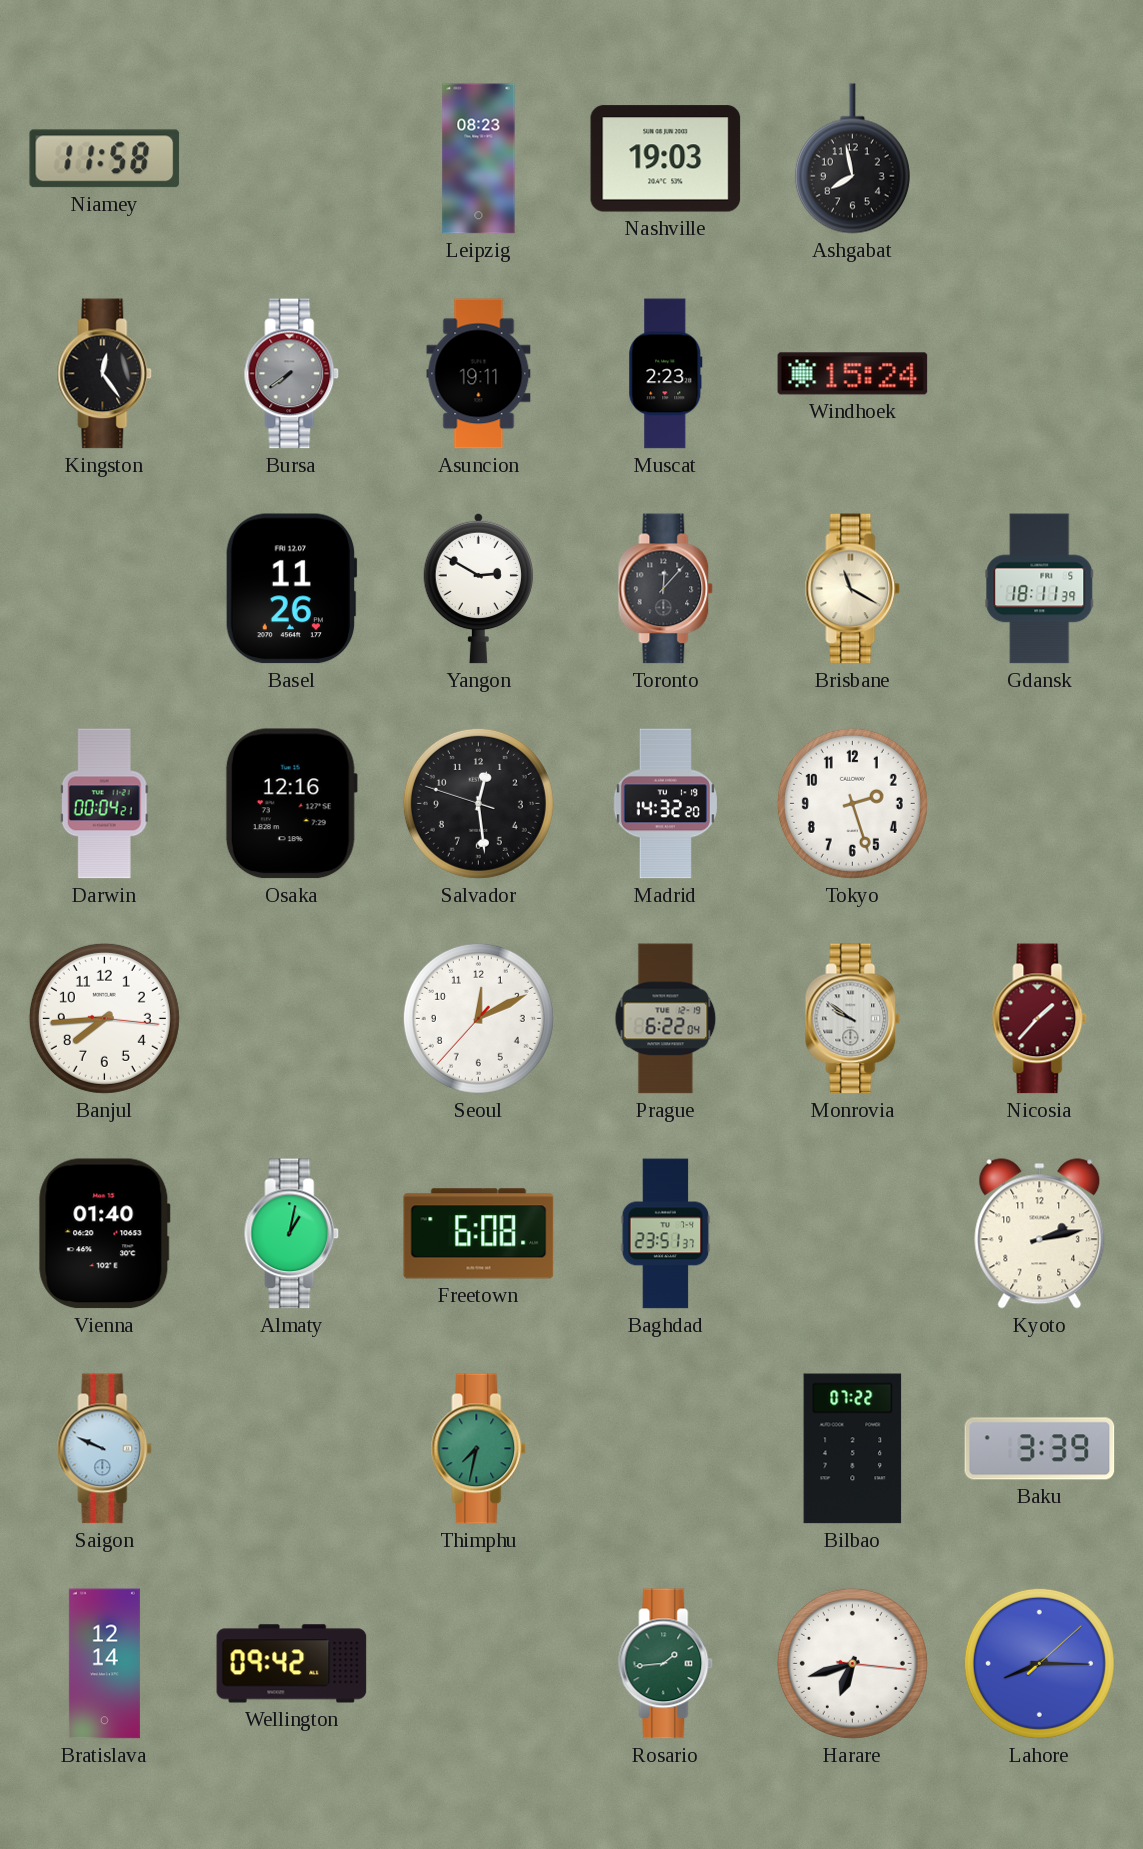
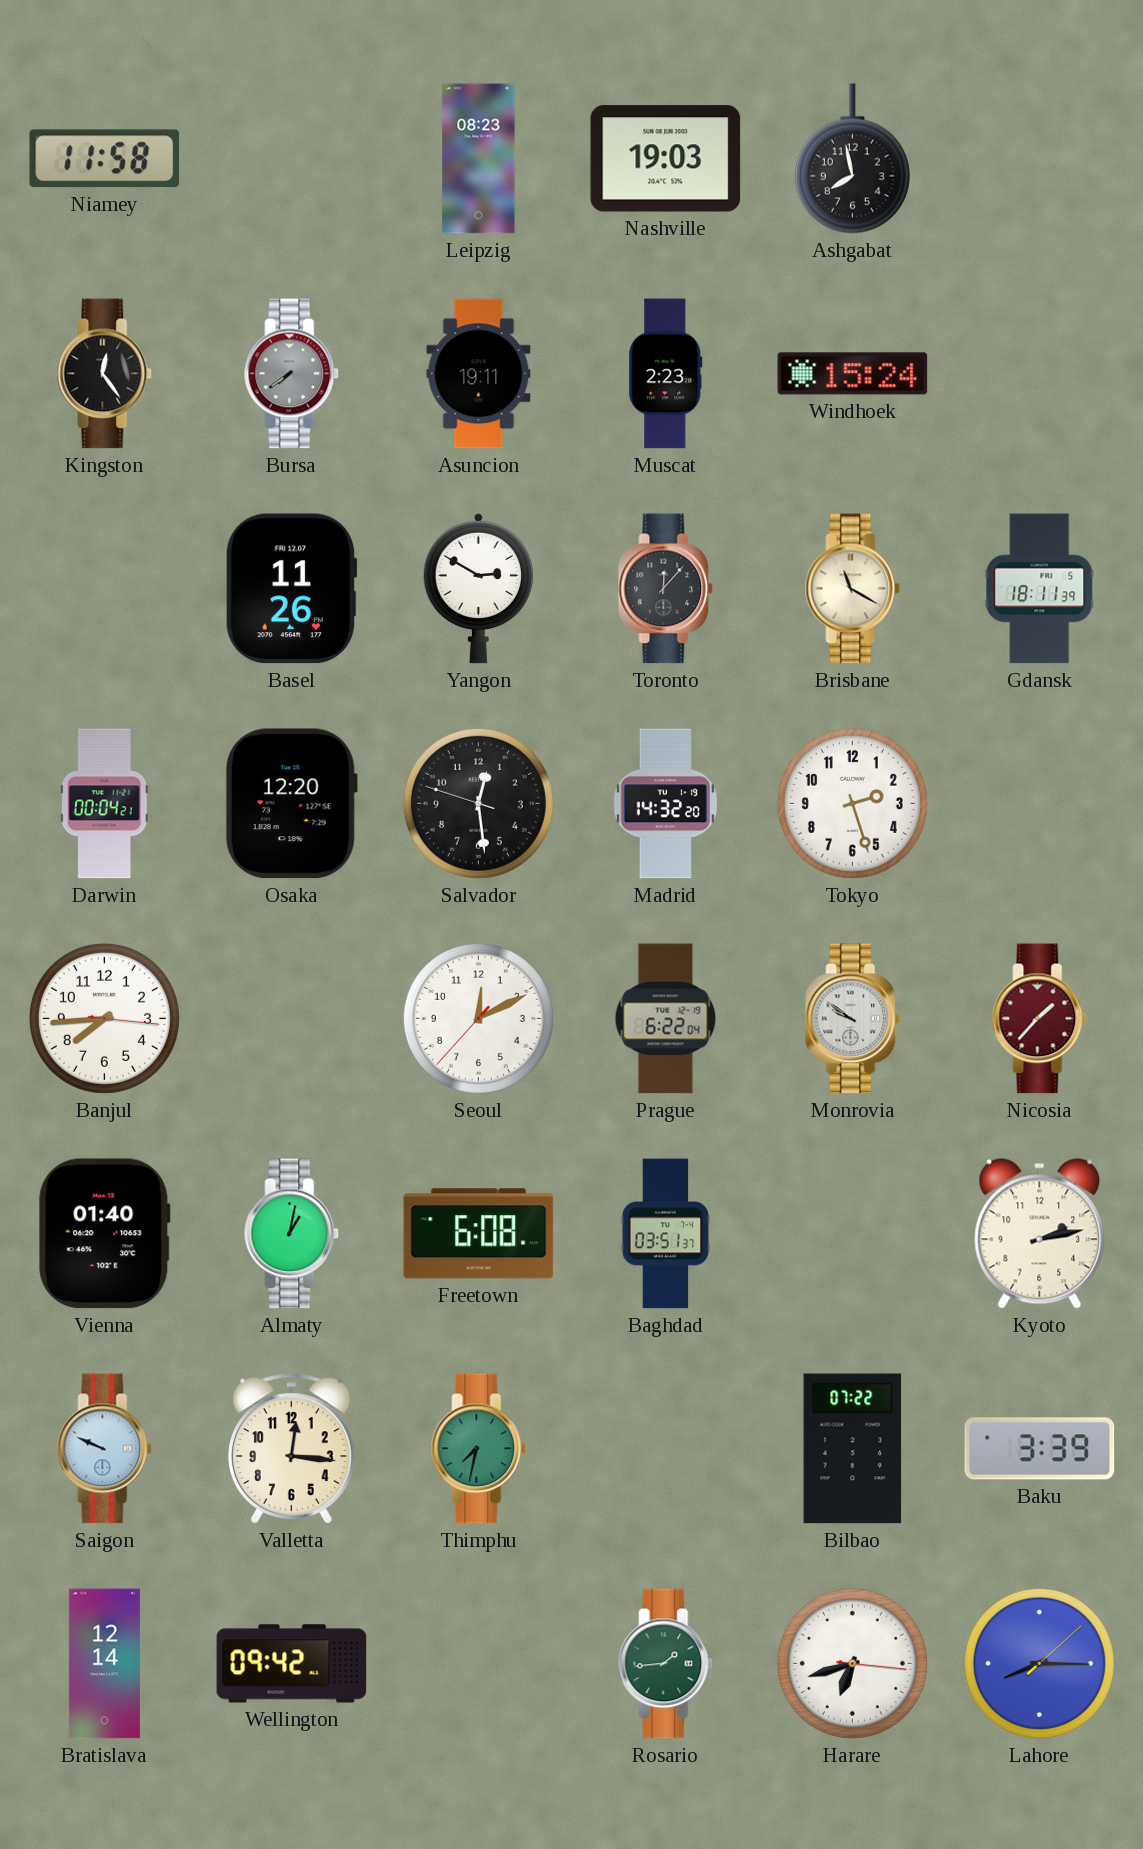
Osaka: 12:16 -> 12:20
Baghdad: 23:51 -> 03:51
Valletta: none -> 12:16
